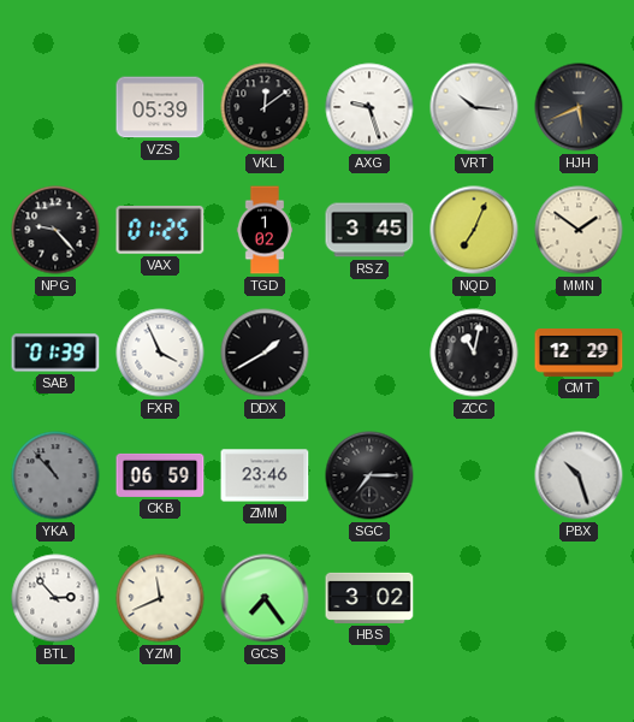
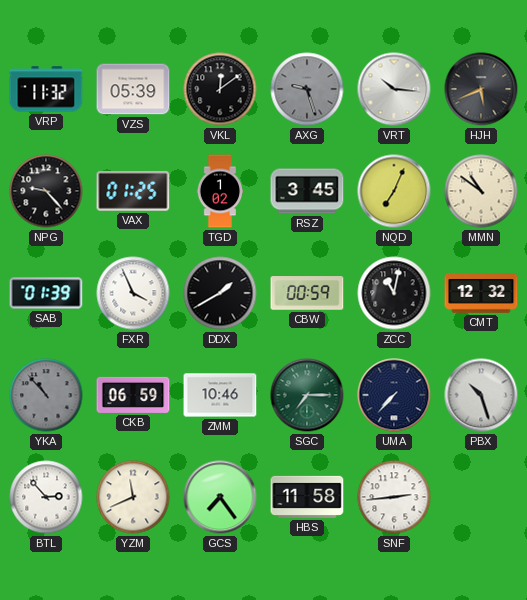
VRP: none -> 11:32
AXG dial: white -> grey
MMN: 1:51 -> 10:51
CBW: none -> 00:59
CMT: 12:29 -> 12:32
ZMM: 23:46 -> 10:46
SGC dial: black -> green
UMA: none -> 7:37
HBS: 3:02 -> 11:58
SNF: none -> 2:44
